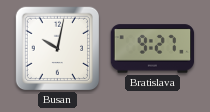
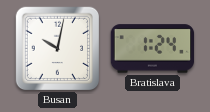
Bratislava: 9:27 -> 1:24
